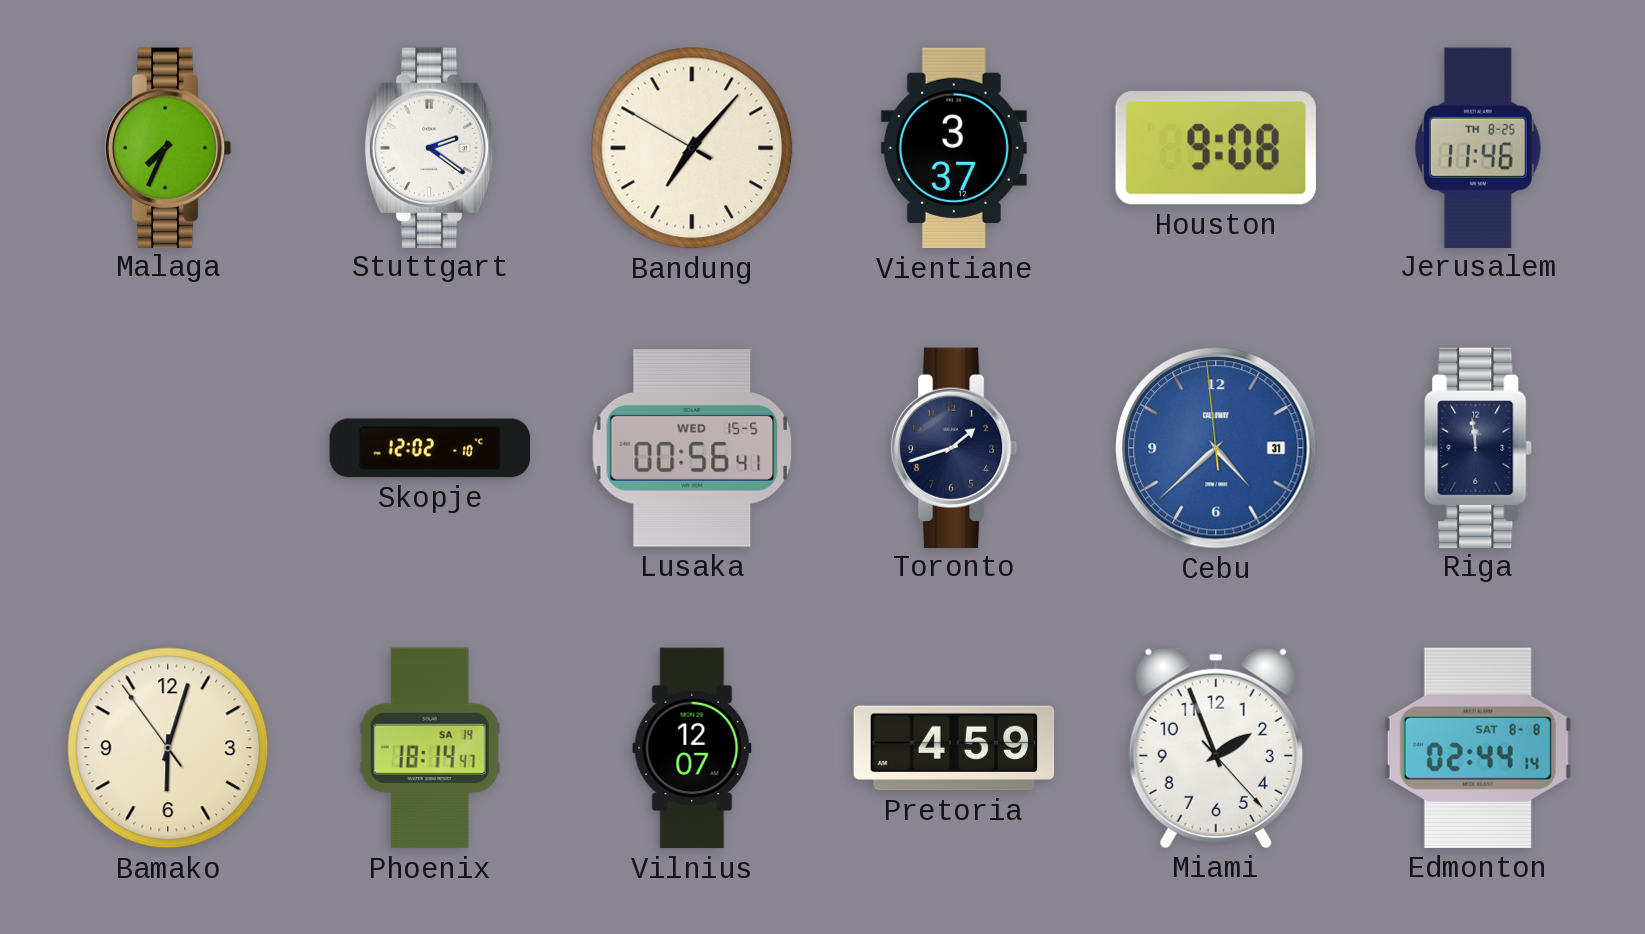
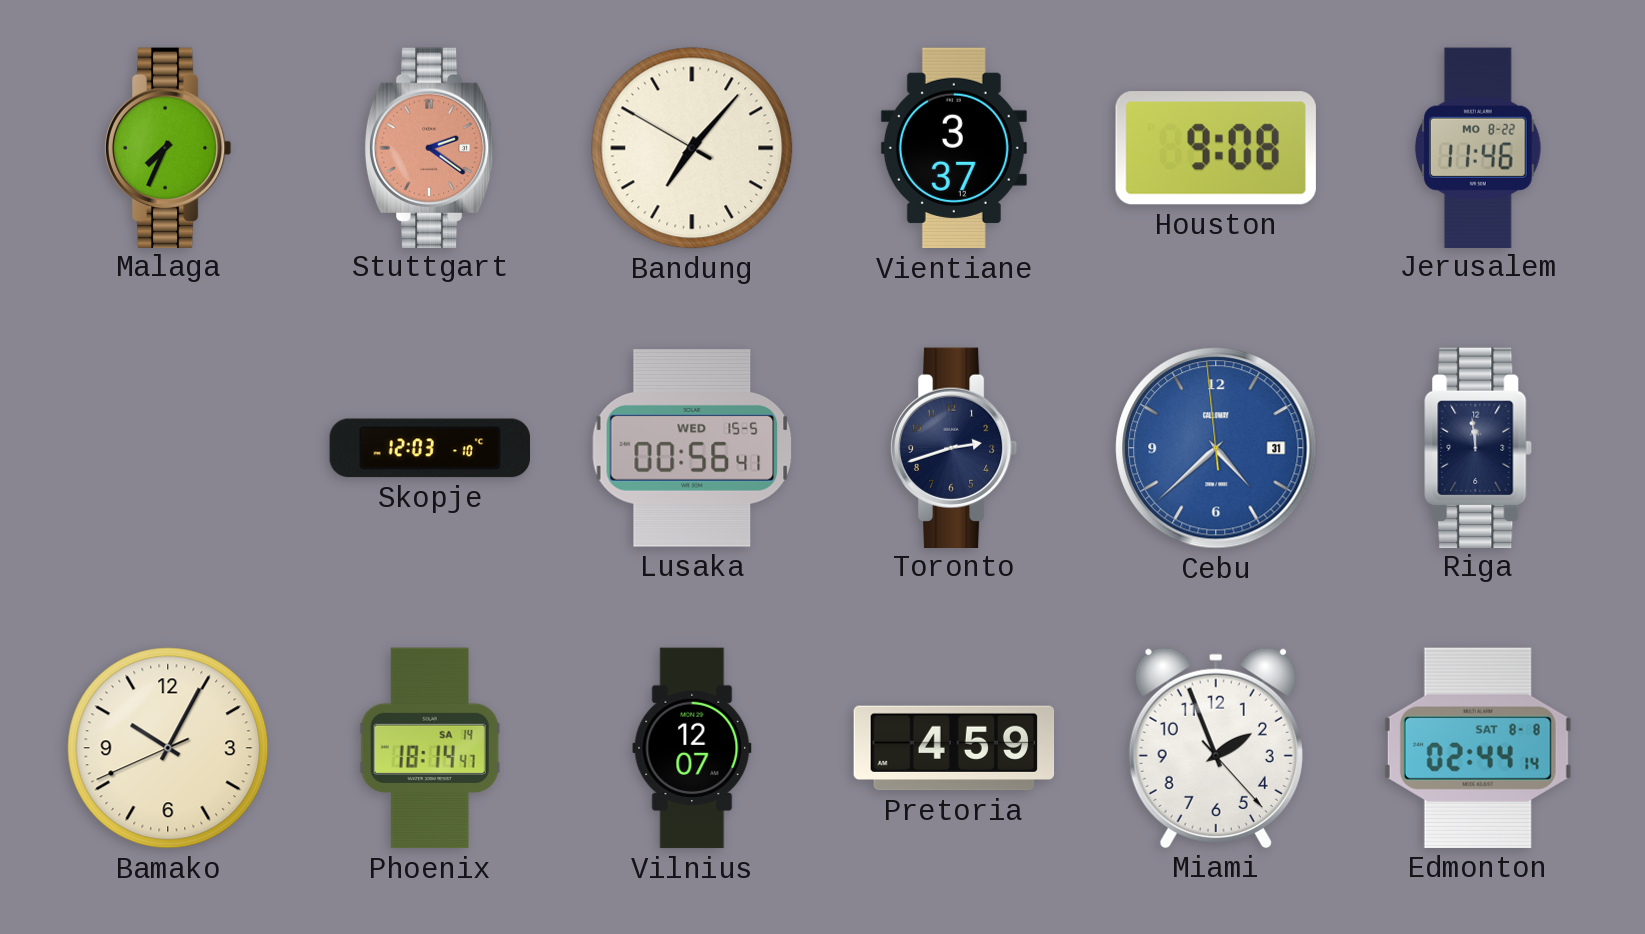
Stuttgart dial: white -> salmon
Jerusalem date: TH 8-25 -> MO 8-22
Skopje: 12:02 -> 12:03
Toronto: 1:42 -> 2:42
Bamako: 6:02 -> 10:04
